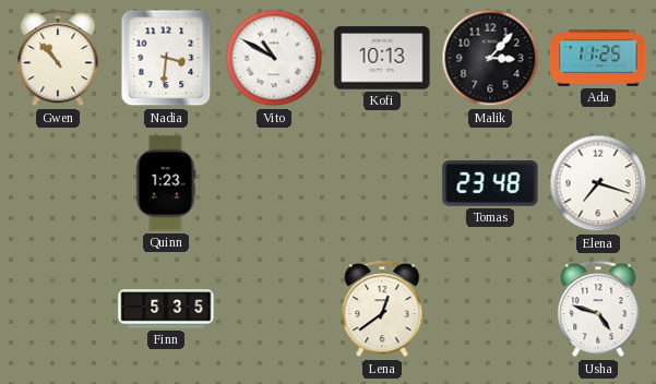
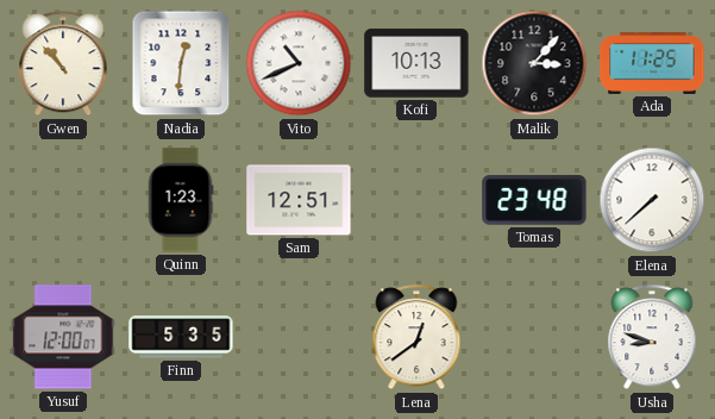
Nadia: 3:31 -> 12:31
Vito: 10:50 -> 10:41
Sam: none -> 12:51
Elena: 7:18 -> 7:38
Yusuf: none -> 12:00
Usha: 4:48 -> 8:48
